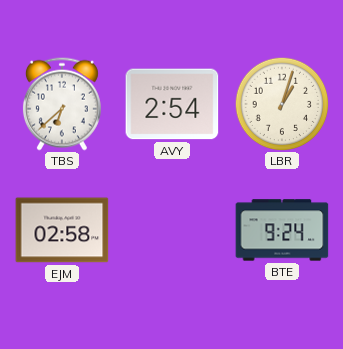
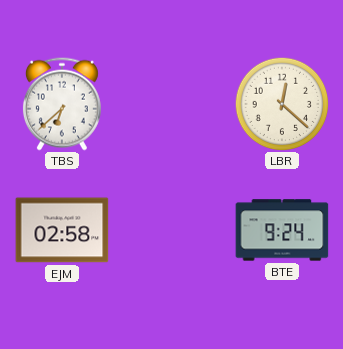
AVY: 2:54 -> none
LBR: 1:03 -> 12:22
